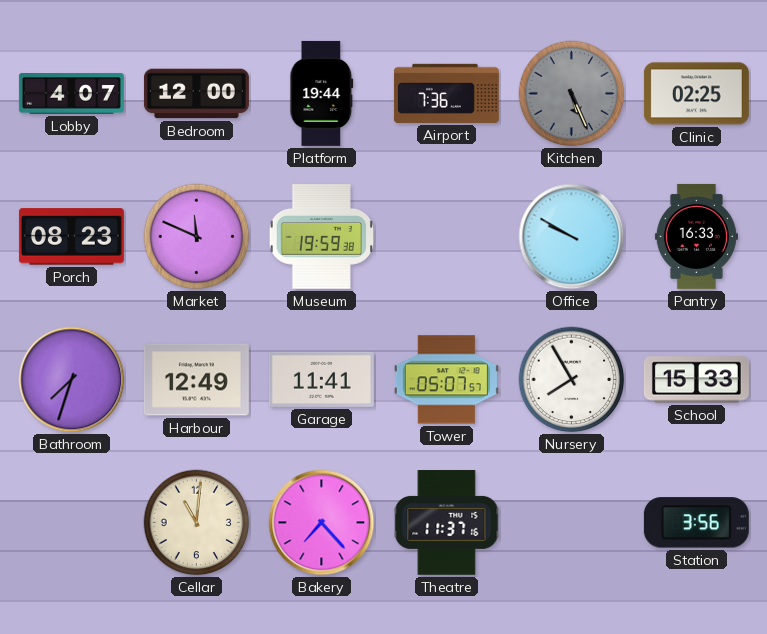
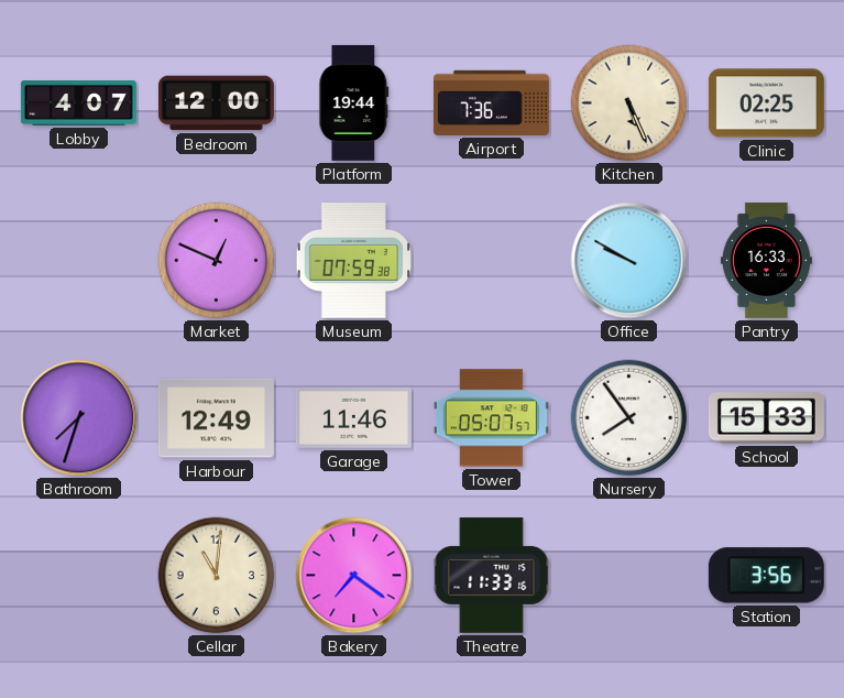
Kitchen dial: grey -> cream
Porch: 08:23 -> none
Market: 11:49 -> 12:49
Museum: 19:59 -> 07:59
Garage: 11:41 -> 11:46
Nursery: 7:55 -> 7:54
Bakery: 7:23 -> 7:21
Theatre: 11:37 -> 11:33
